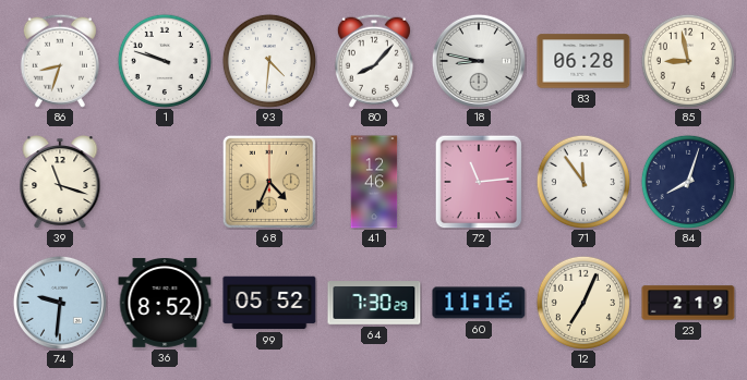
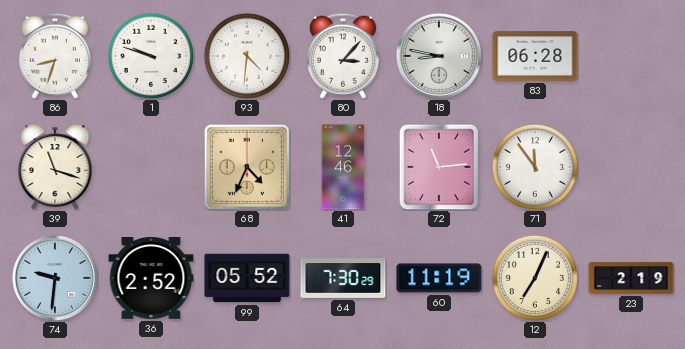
80: 8:07 -> 3:07
85: 8:58 -> none
84: 8:03 -> none
36: 8:52 -> 2:52
60: 11:16 -> 11:19
